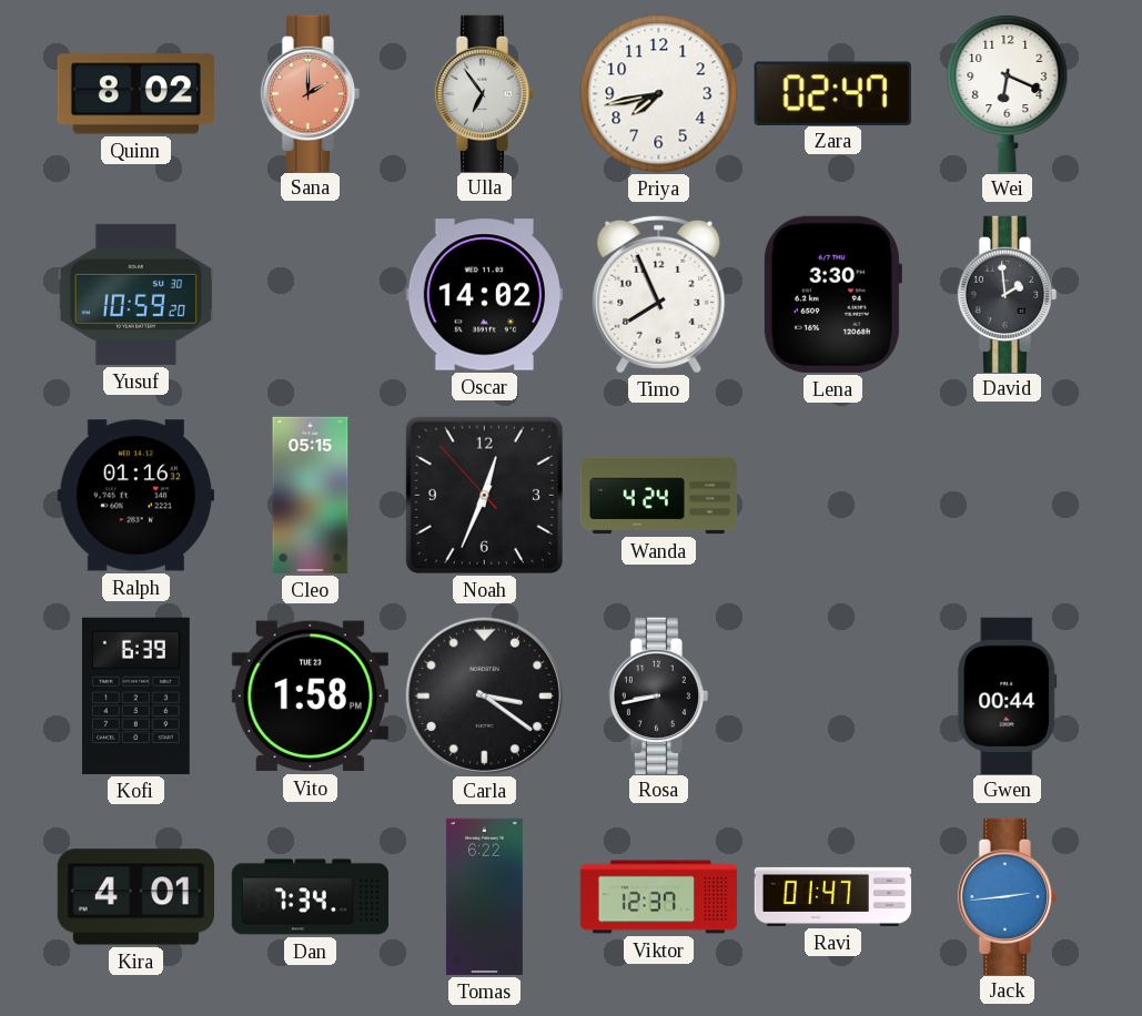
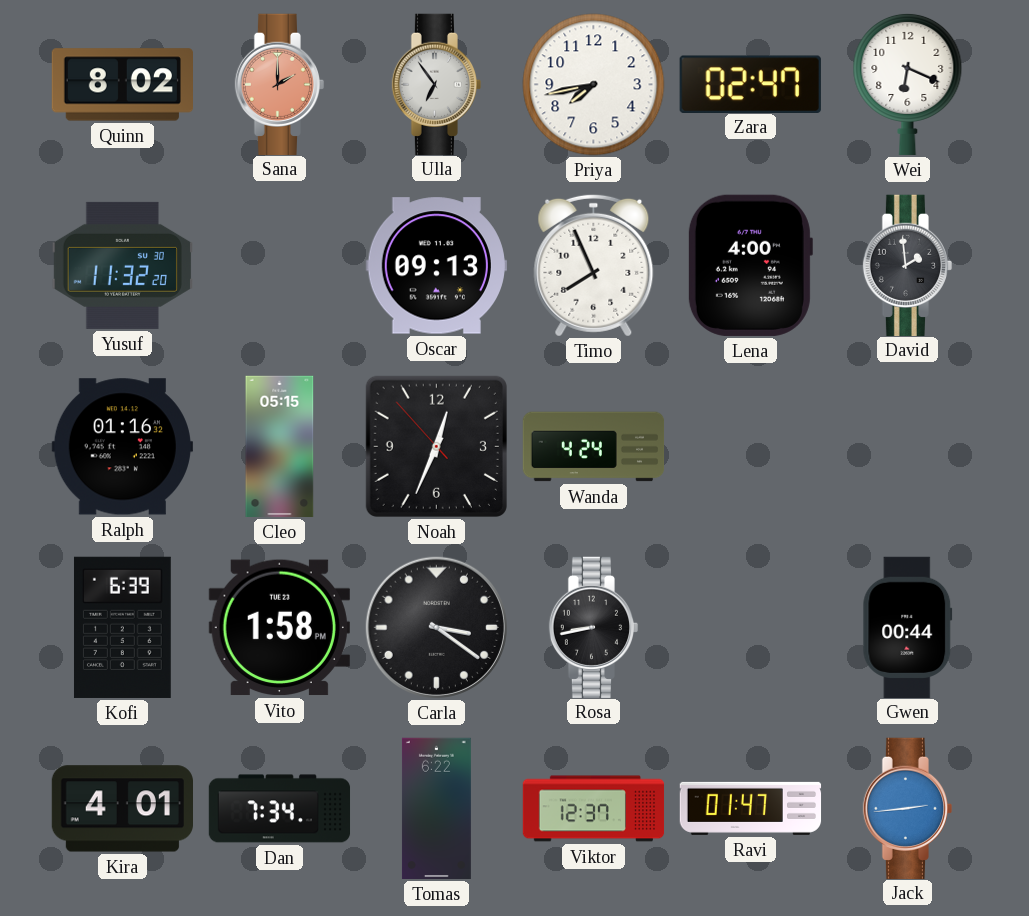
Yusuf: 10:59 -> 11:32
Oscar: 14:02 -> 09:13
Lena: 3:30 -> 4:00
